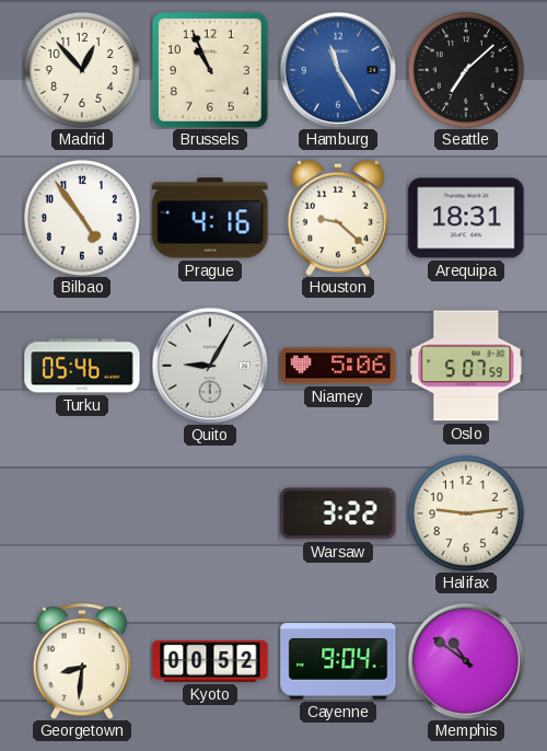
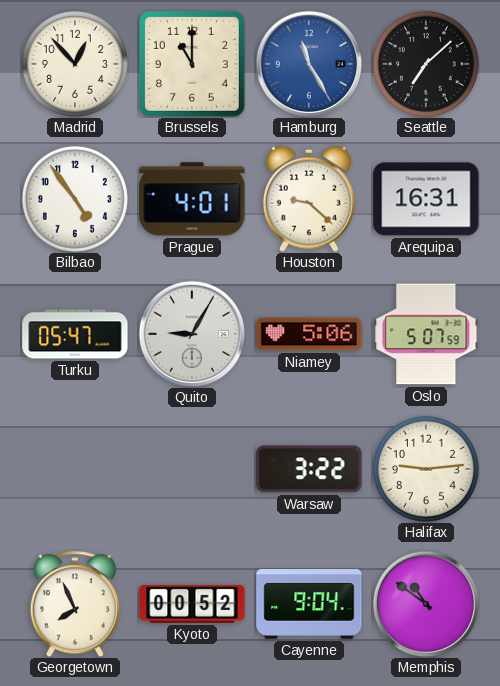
Brussels: 10:56 -> 11:00
Prague: 4:16 -> 4:01
Arequipa: 18:31 -> 16:31
Turku: 05:46 -> 05:47
Georgetown: 8:31 -> 7:56
